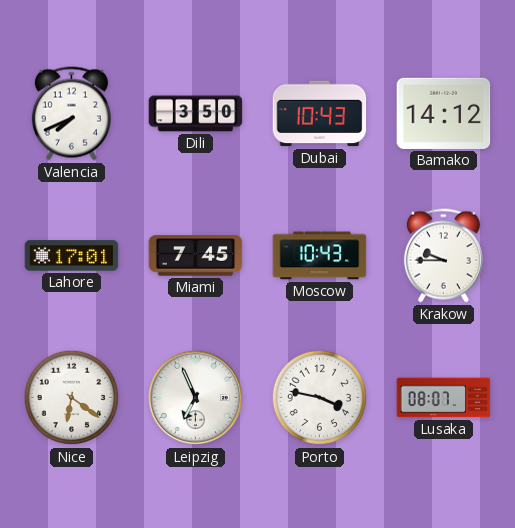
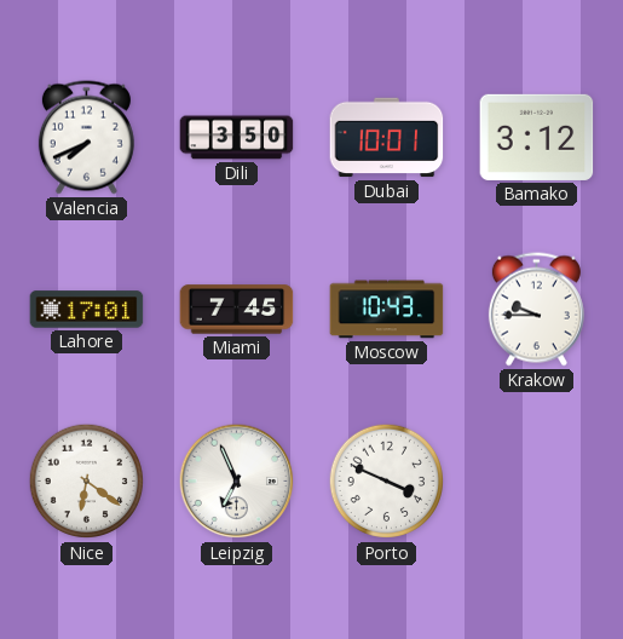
Dubai: 10:43 -> 10:01
Bamako: 14:12 -> 3:12
Porto: 3:47 -> 3:49
Lusaka: 08:07 -> none
